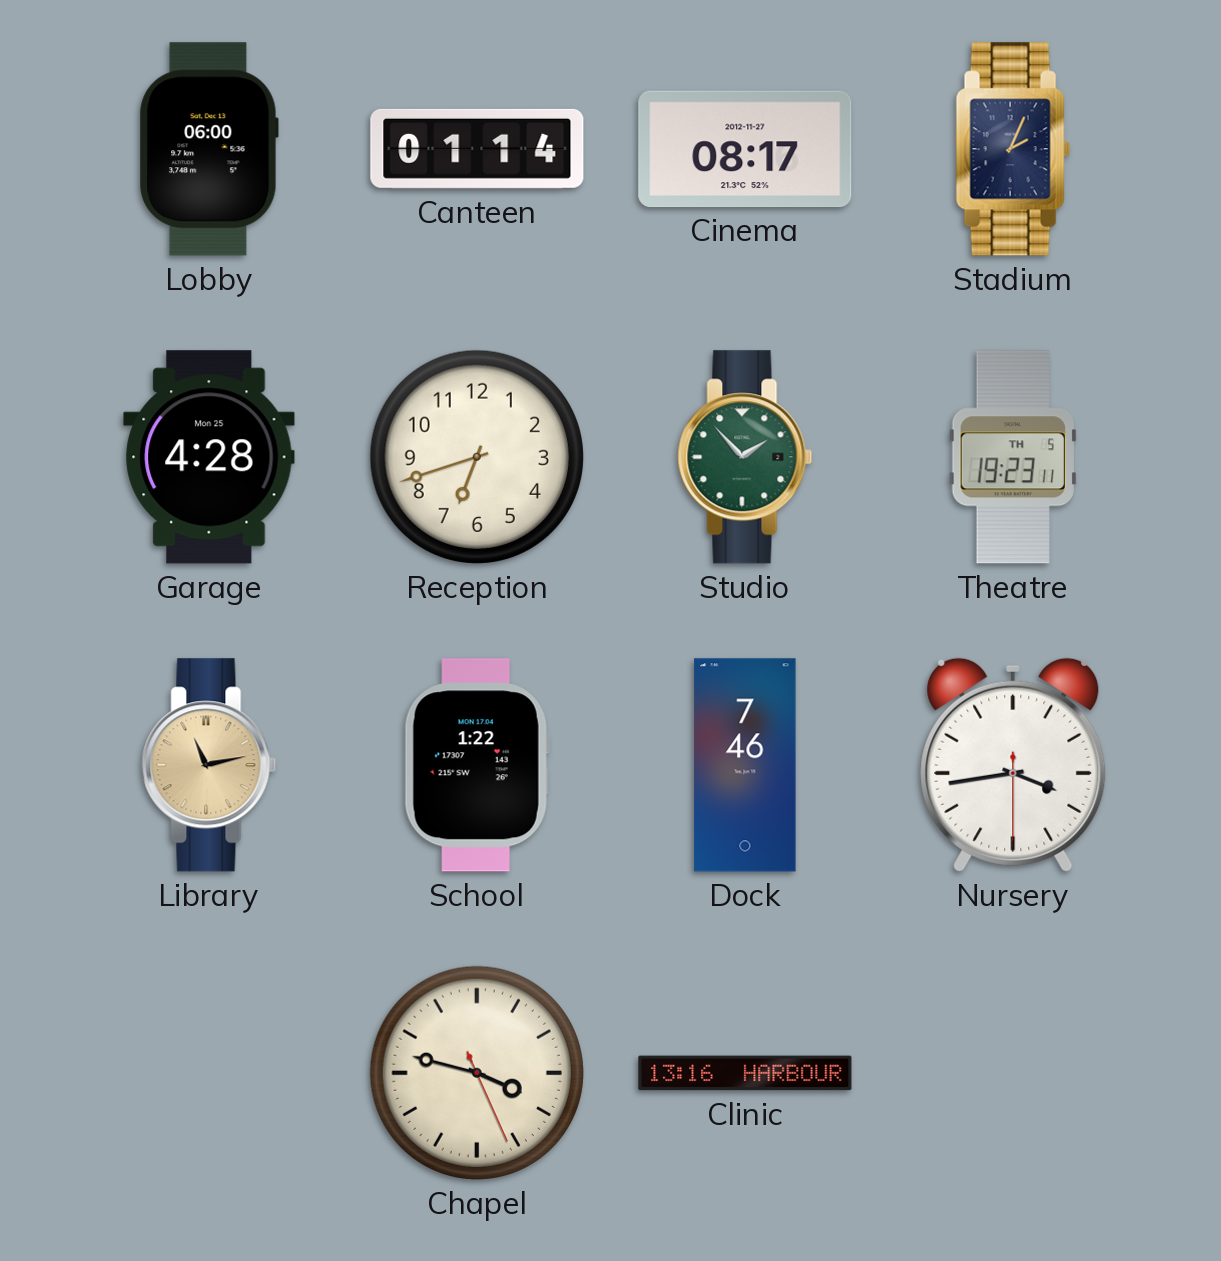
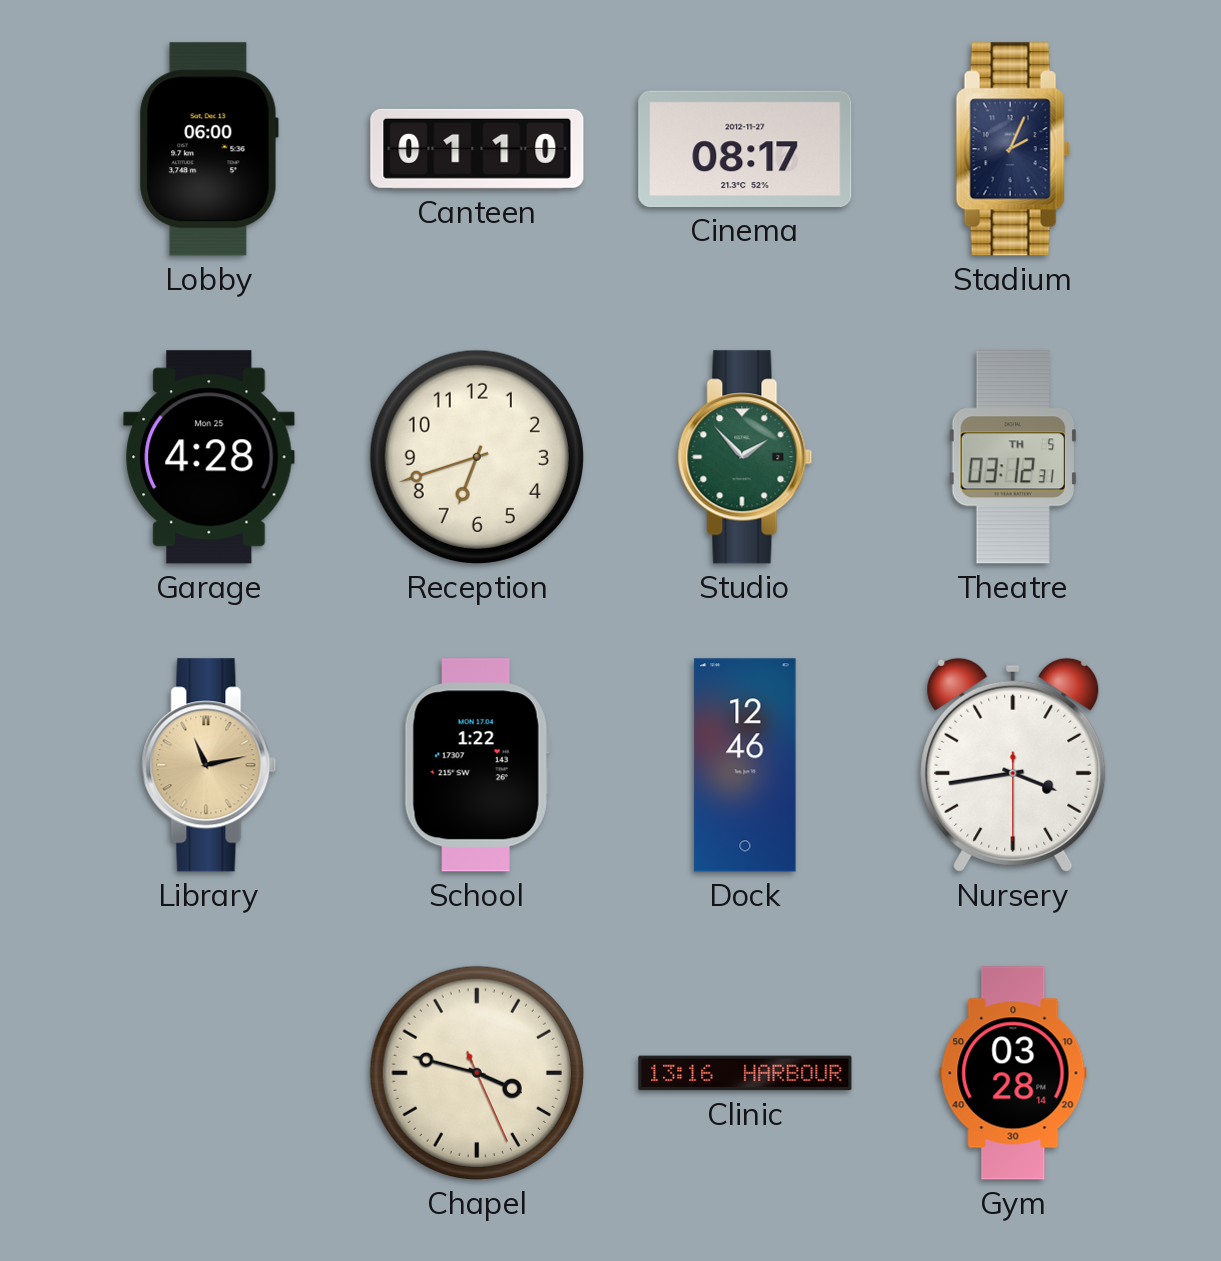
Canteen: 01:14 -> 01:10
Theatre: 19:23 -> 03:12
Dock: 7:46 -> 12:46
Gym: none -> 03:28
